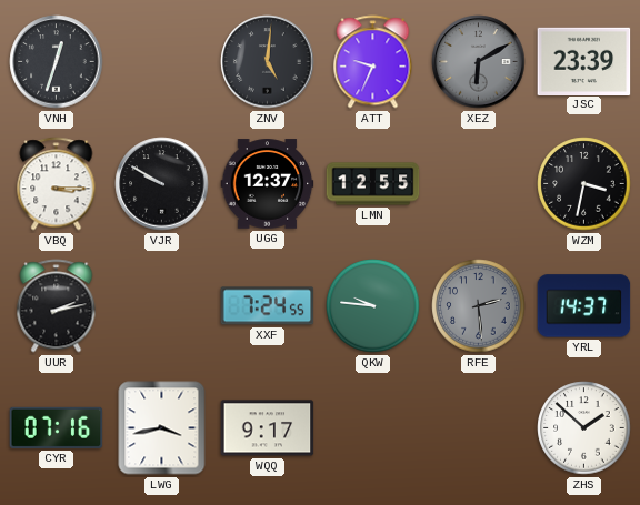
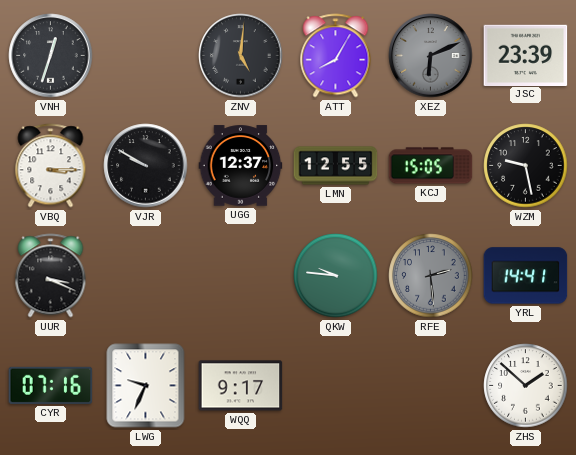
ATT: 9:34 -> 8:05
XEZ: 6:10 -> 6:11
KCJ: none -> 15:05
WZM: 3:32 -> 9:28
UUR: 2:13 -> 3:19
XXF: 7:24 -> none
YRL: 14:37 -> 14:41
LWG: 3:43 -> 9:34
